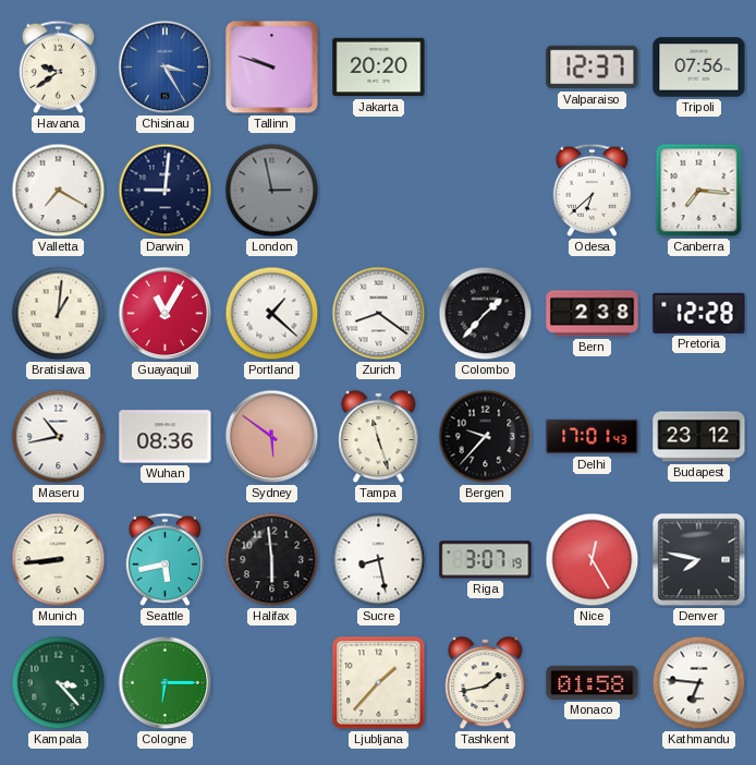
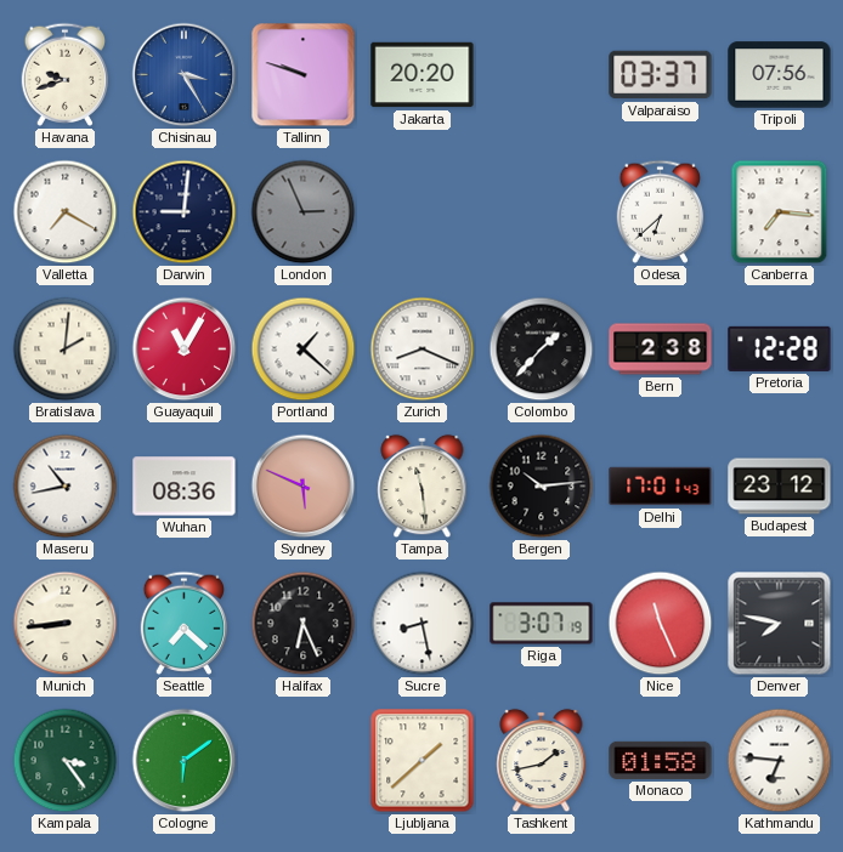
Havana: 9:39 -> 9:42
Valparaiso: 12:37 -> 03:37
London: 2:58 -> 2:56
Bratislava: 1:01 -> 2:01
Zurich: 8:21 -> 8:19
Sydney: 5:51 -> 5:49
Tampa: 11:27 -> 11:29
Bergen: 9:37 -> 10:14
Seattle: 5:43 -> 7:22
Halifax: 5:59 -> 6:26
Nice: 12:25 -> 11:26
Kampala: 3:23 -> 3:24
Cologne: 6:15 -> 6:09
Ljubljana: 1:37 -> 1:38
